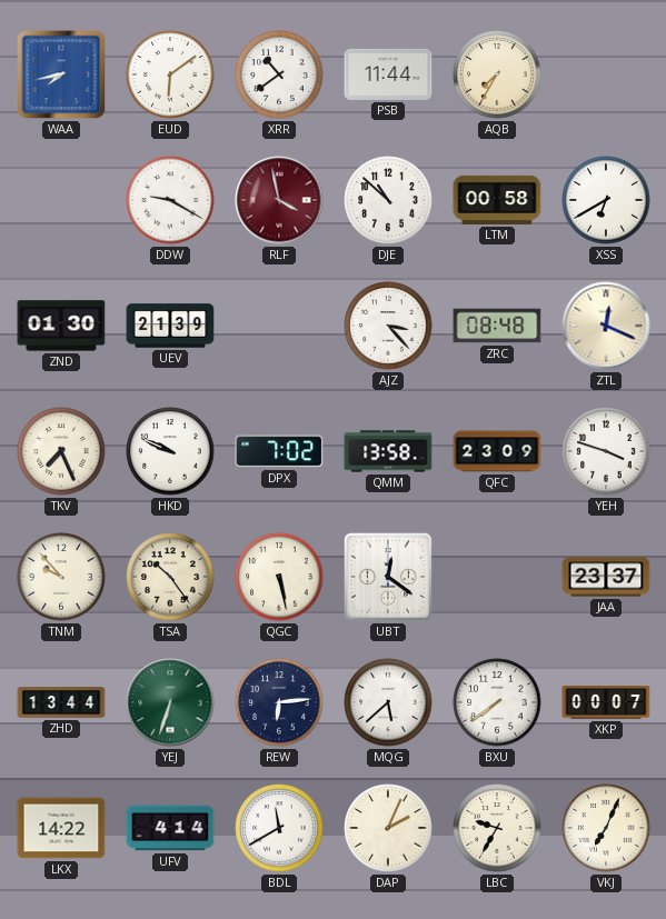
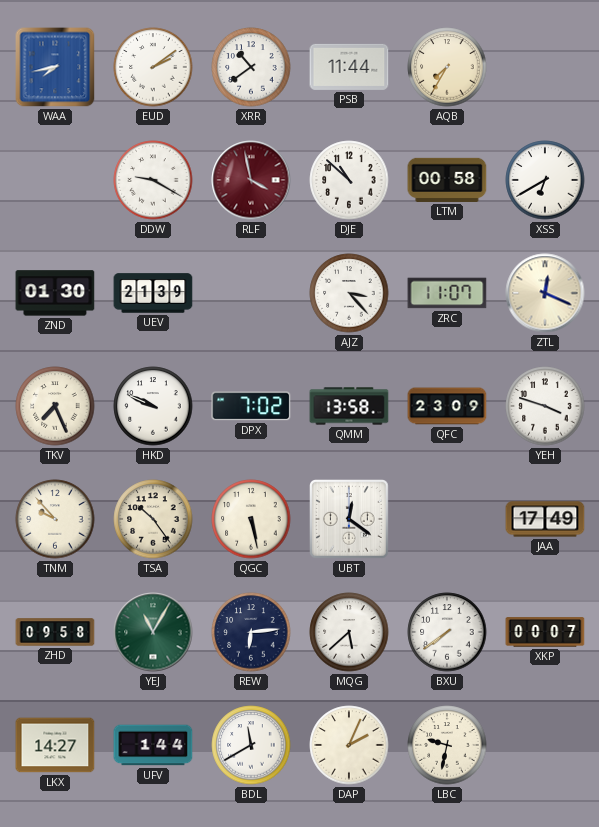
EUD: 6:09 -> 2:09
ZRC: 08:48 -> 11:07
JAA: 23:37 -> 17:49
ZHD: 13:44 -> 09:58
YEJ: 6:33 -> 11:05
LKX: 14:22 -> 14:27
UFV: 4:14 -> 1:44
LBC: 9:35 -> 9:32
VKJ: 7:04 -> none
